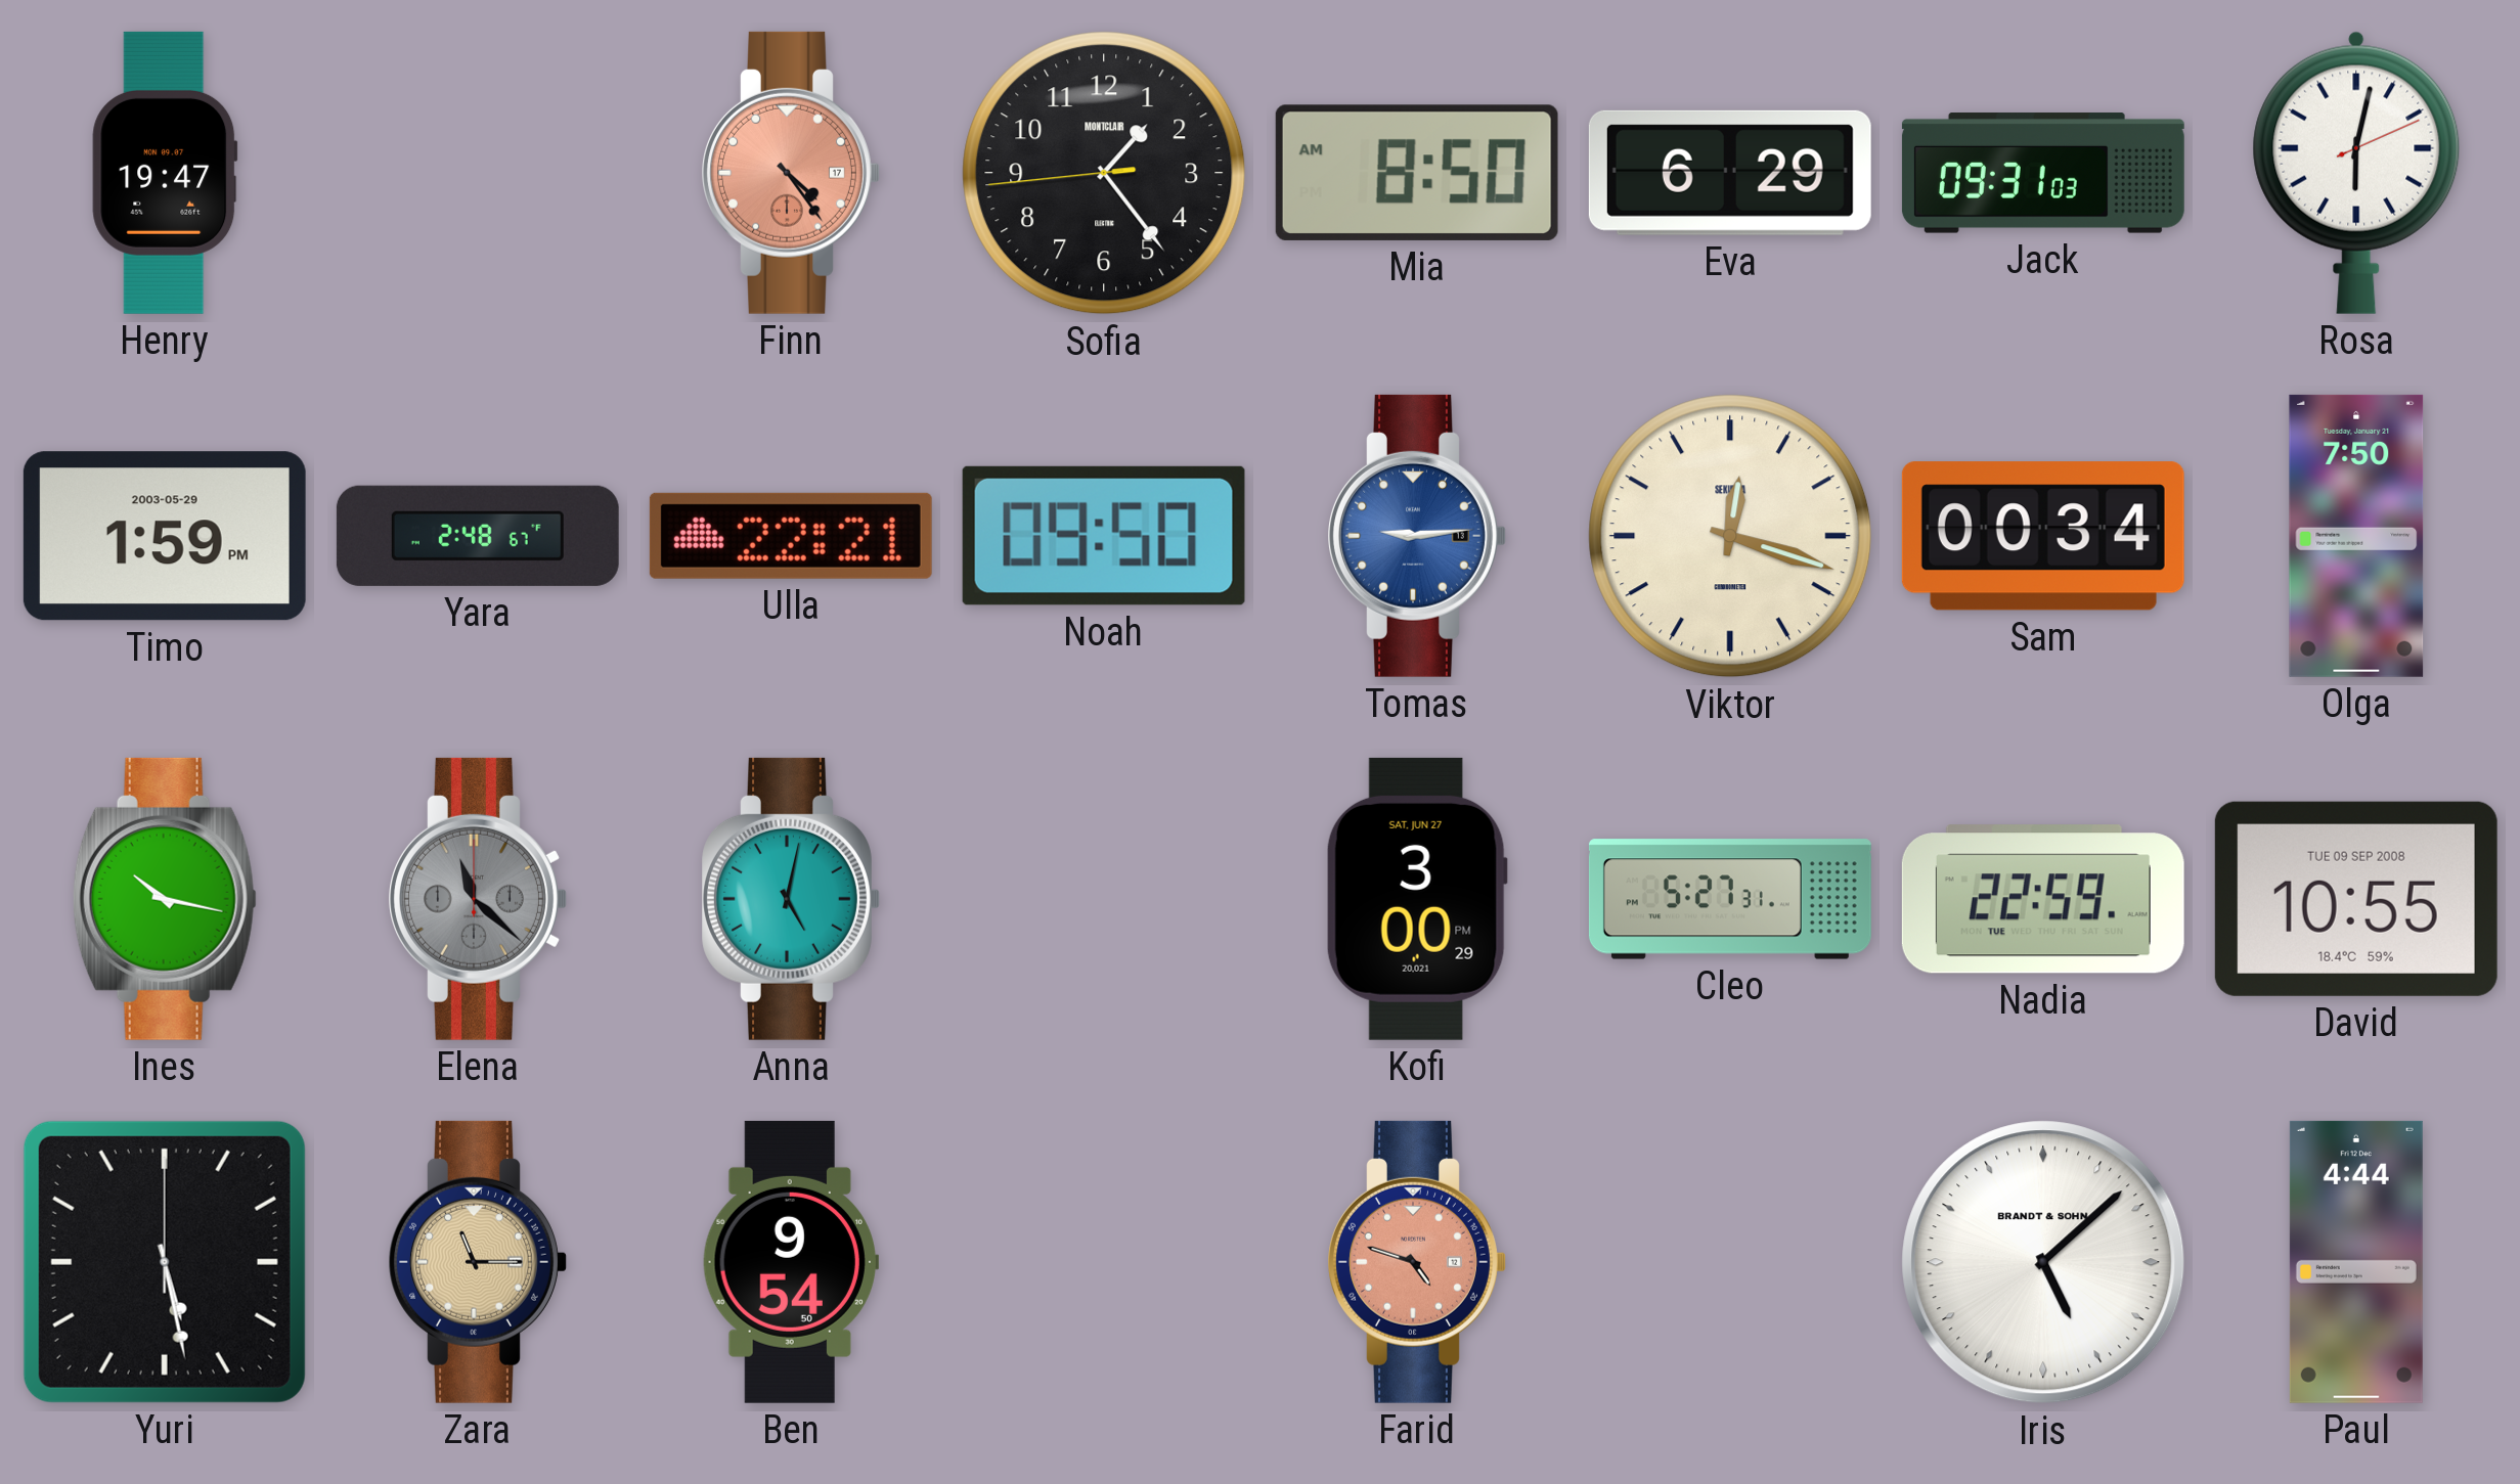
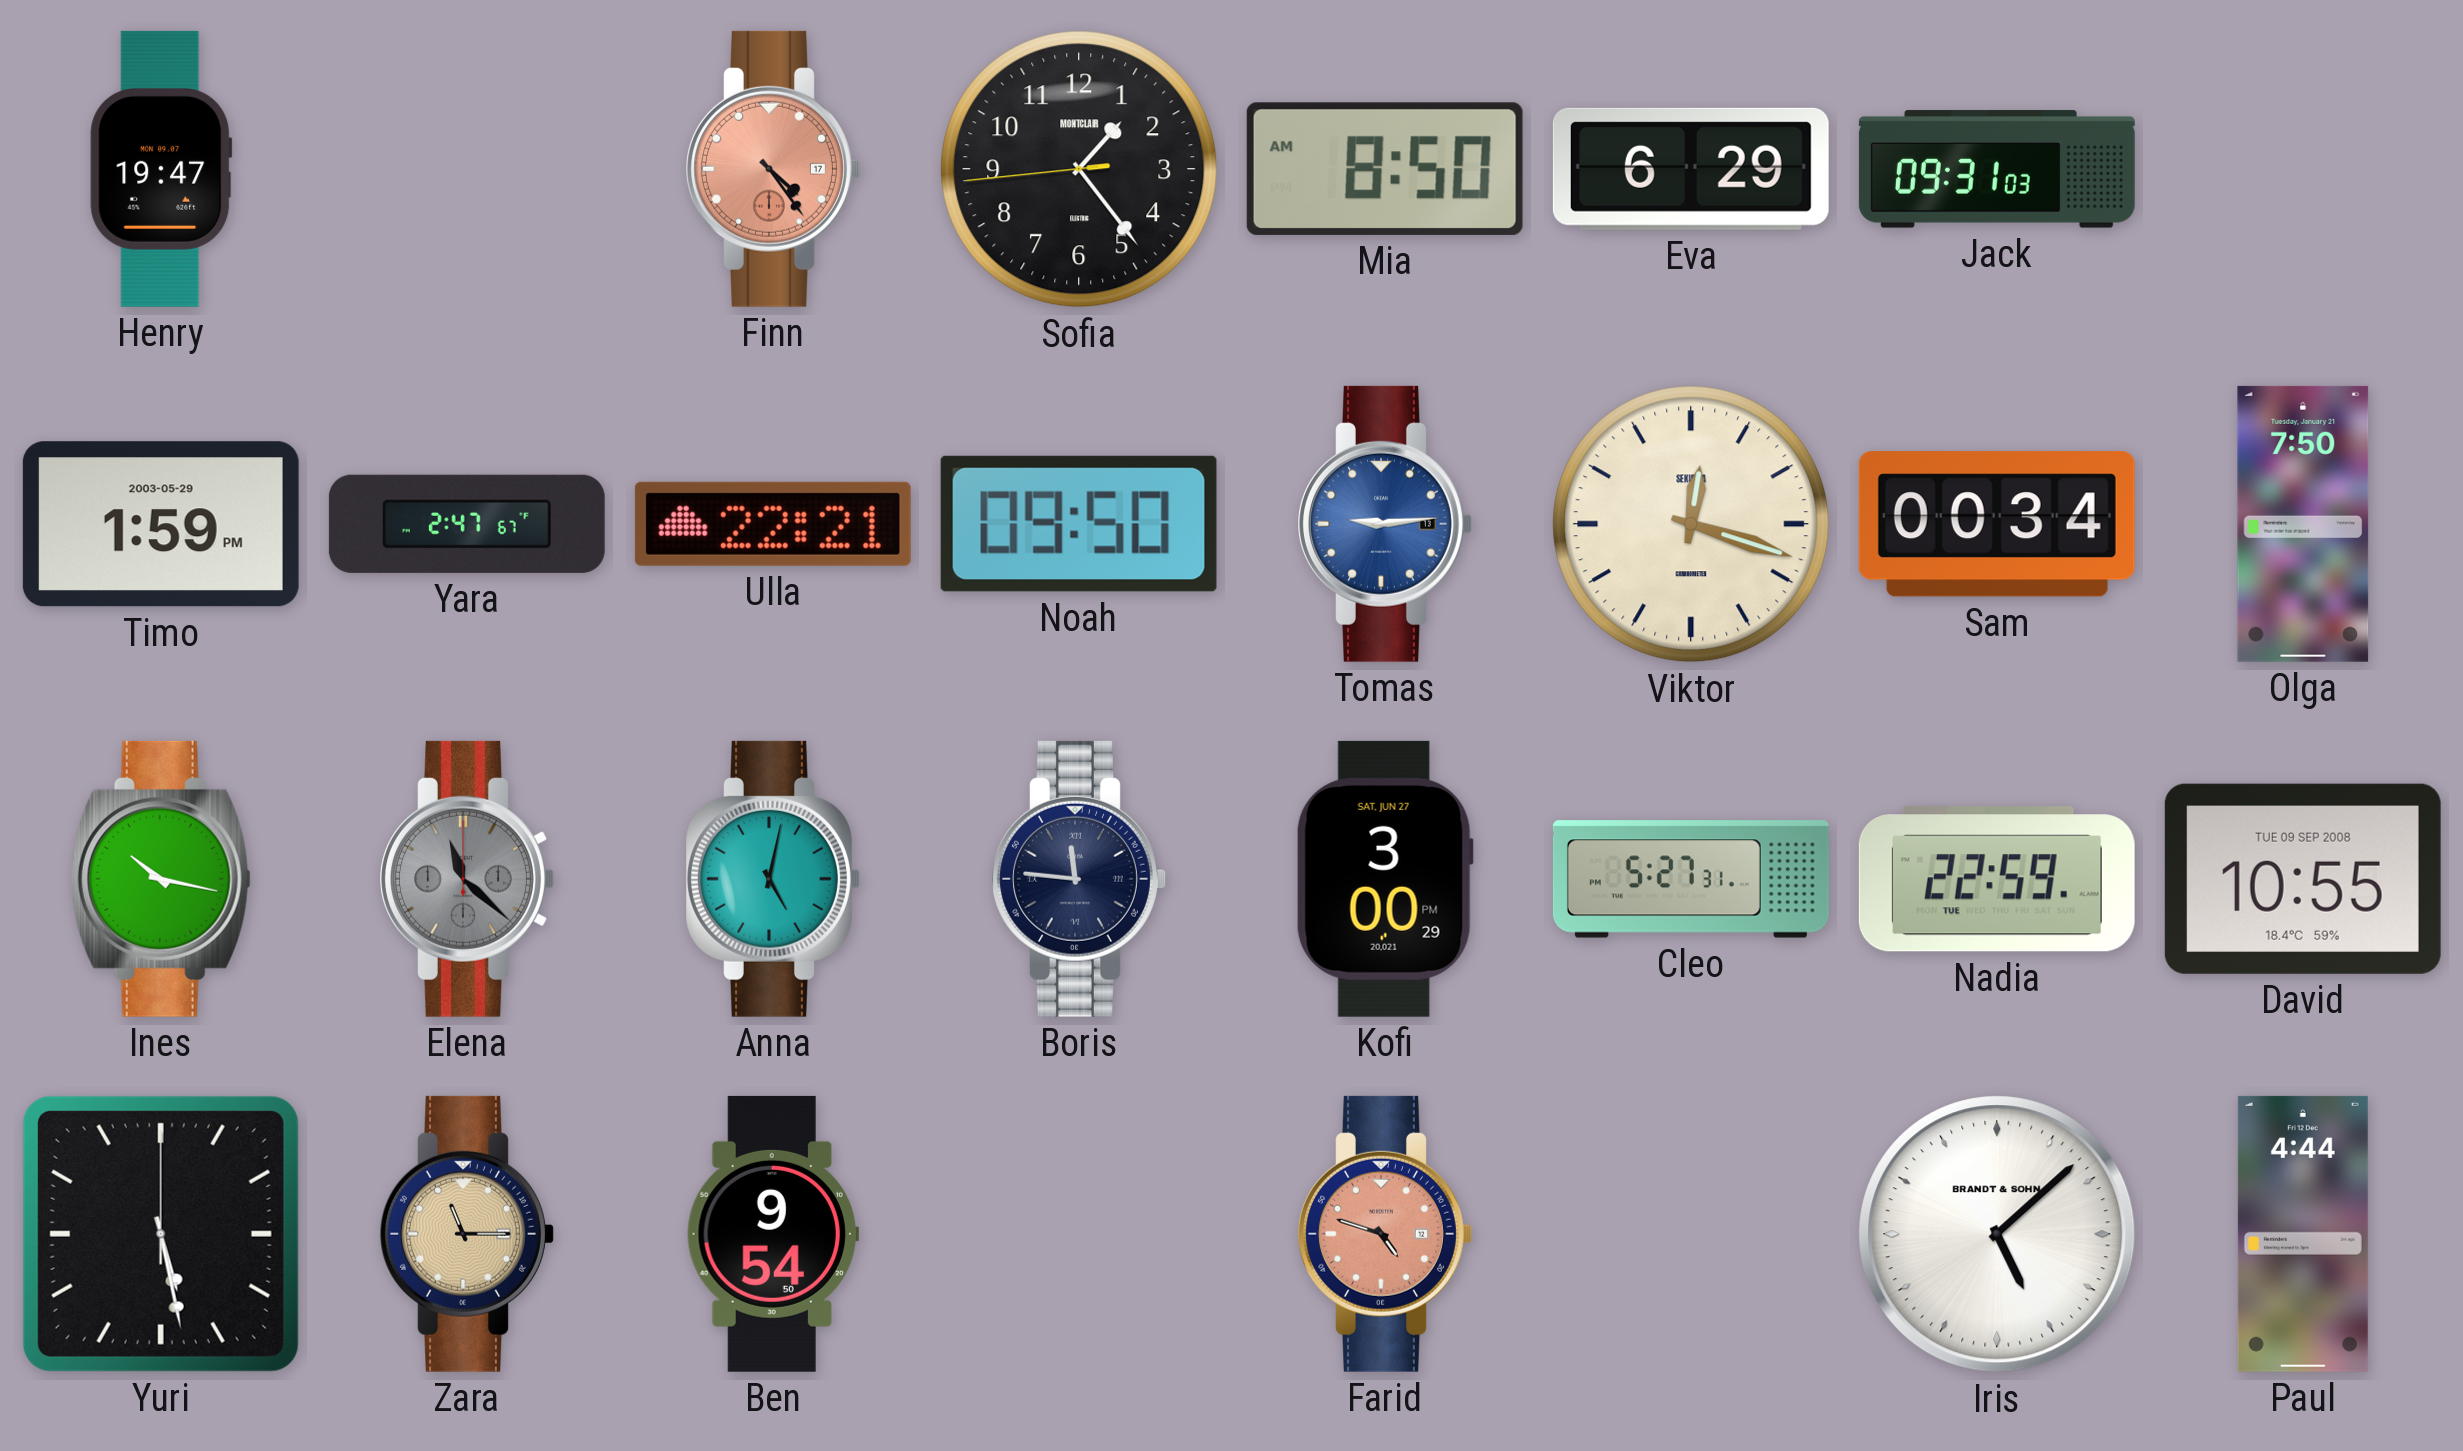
Rosa: 6:02 -> none
Yara: 2:48 -> 2:47
Boris: none -> 11:46
